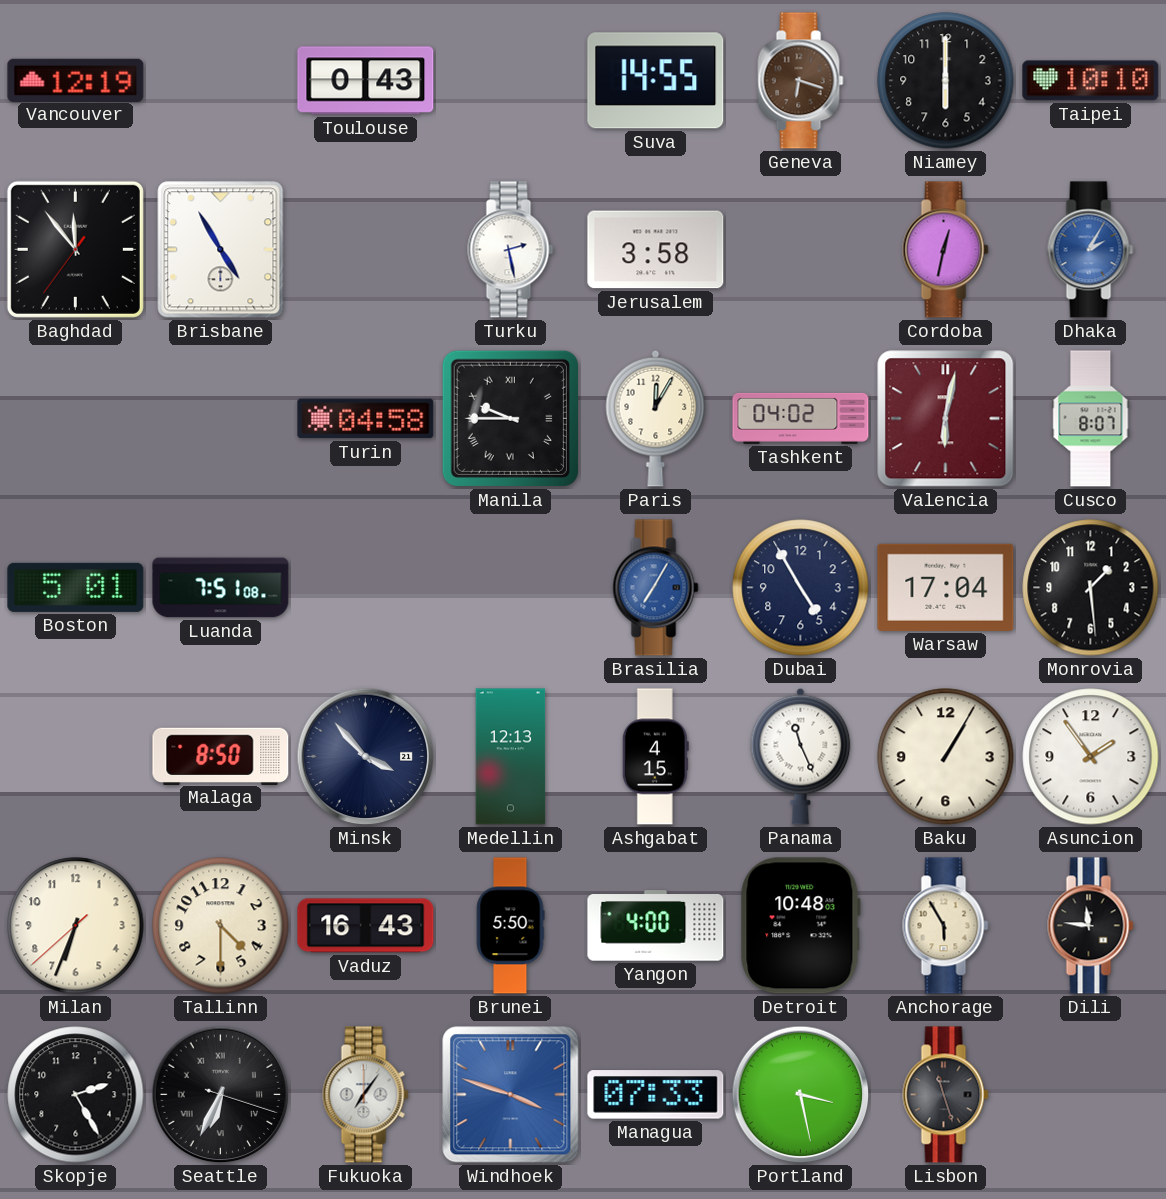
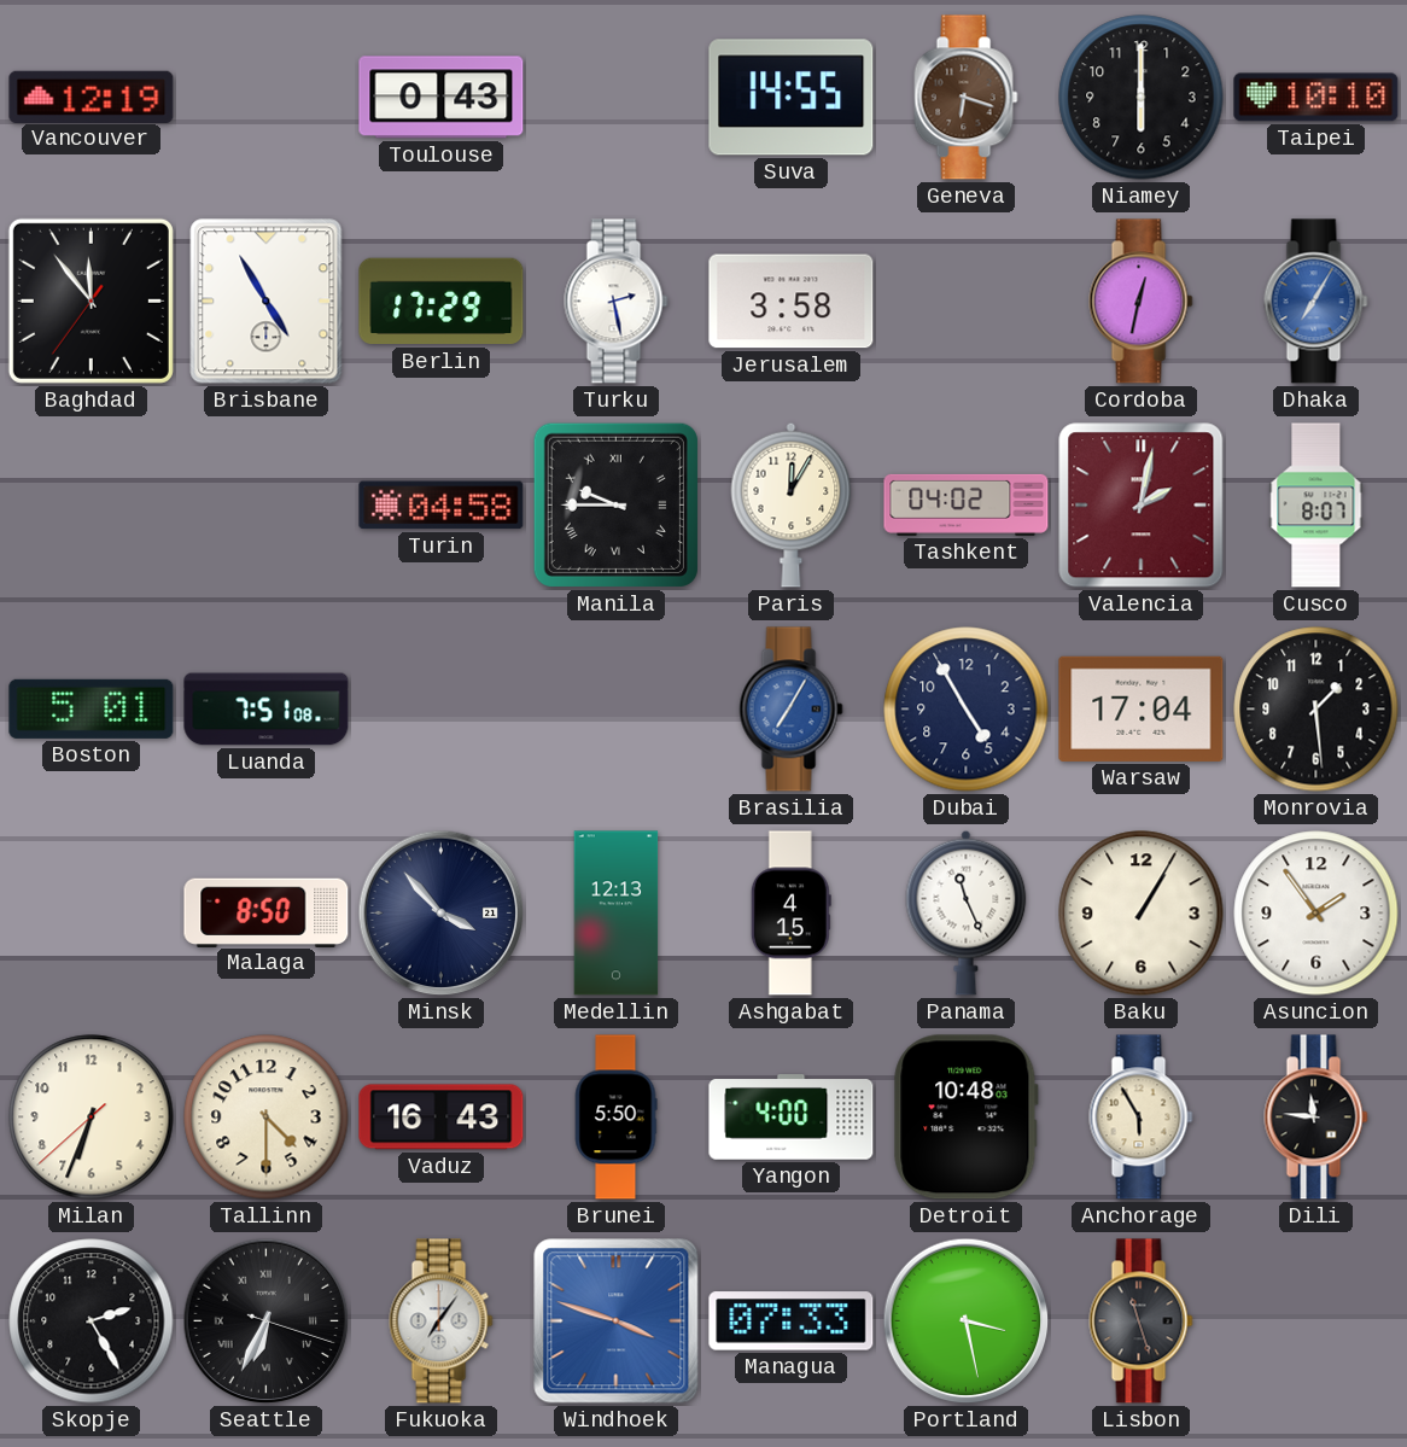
Berlin: none -> 17:29
Dhaka: 2:05 -> 7:05
Valencia: 6:02 -> 2:02
